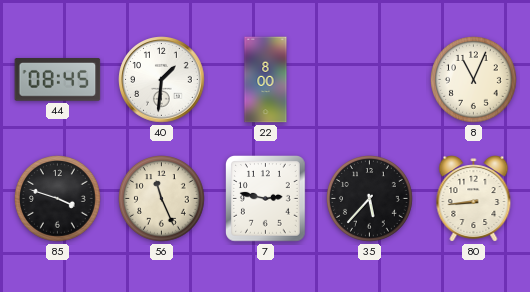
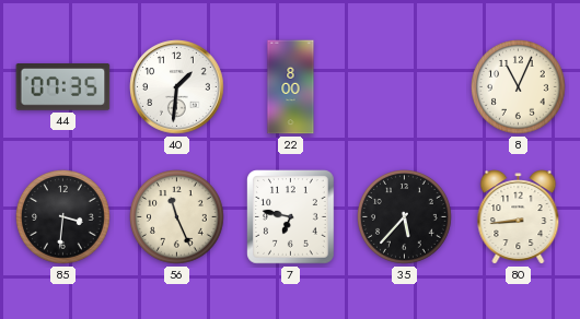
44: 08:45 -> 07:35
85: 3:48 -> 3:31
7: 2:47 -> 6:47
